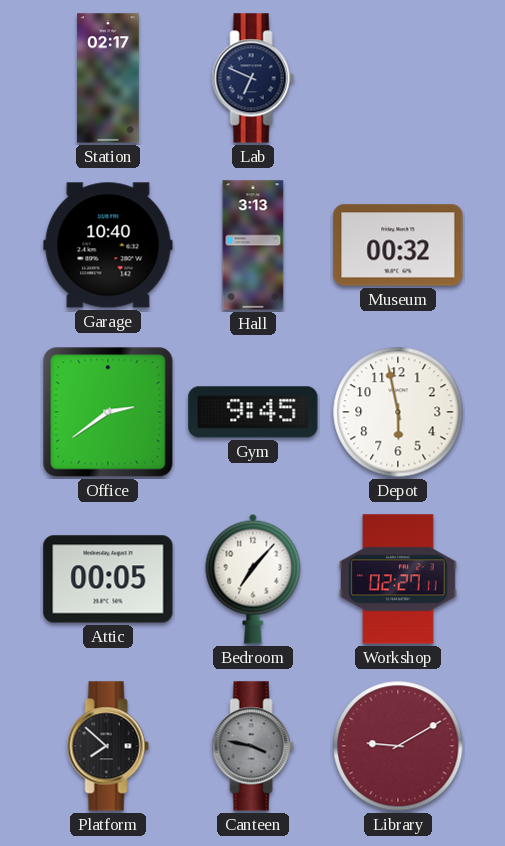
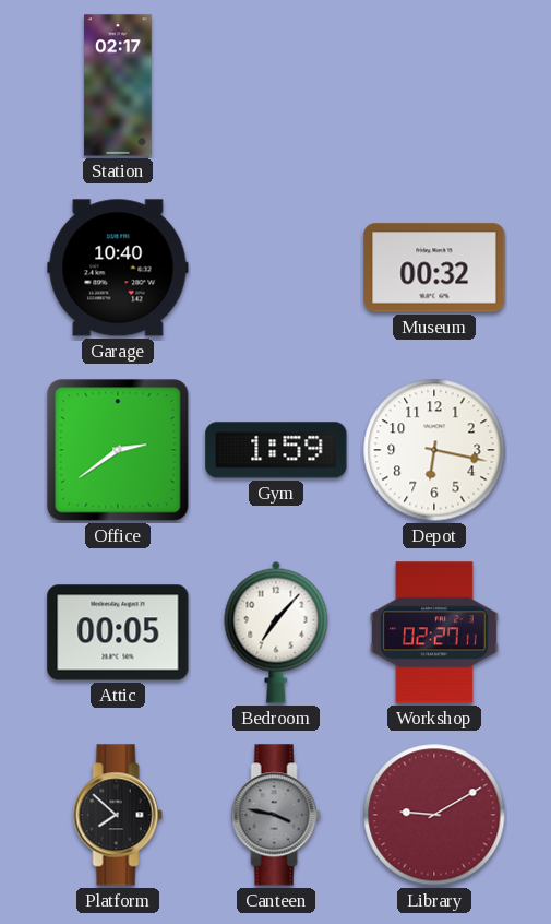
Lab: 6:49 -> none
Hall: 3:13 -> none
Gym: 9:45 -> 1:59
Depot: 5:58 -> 6:17
